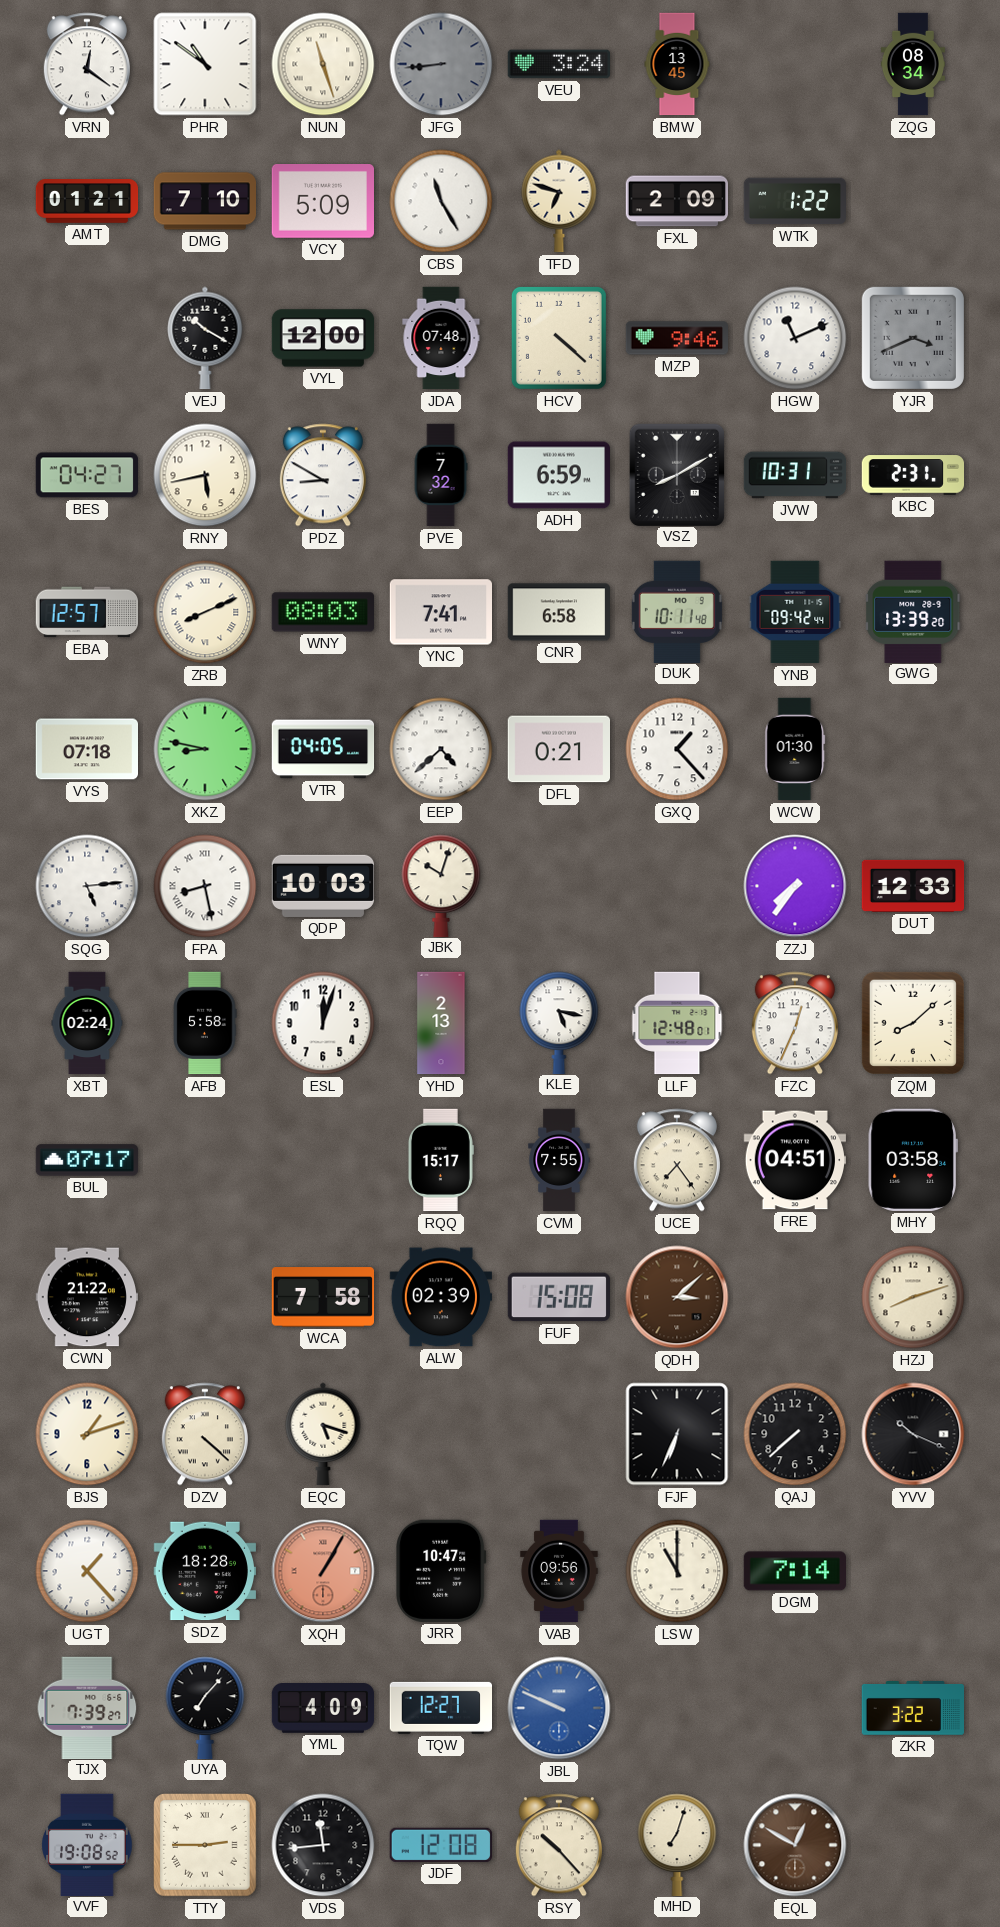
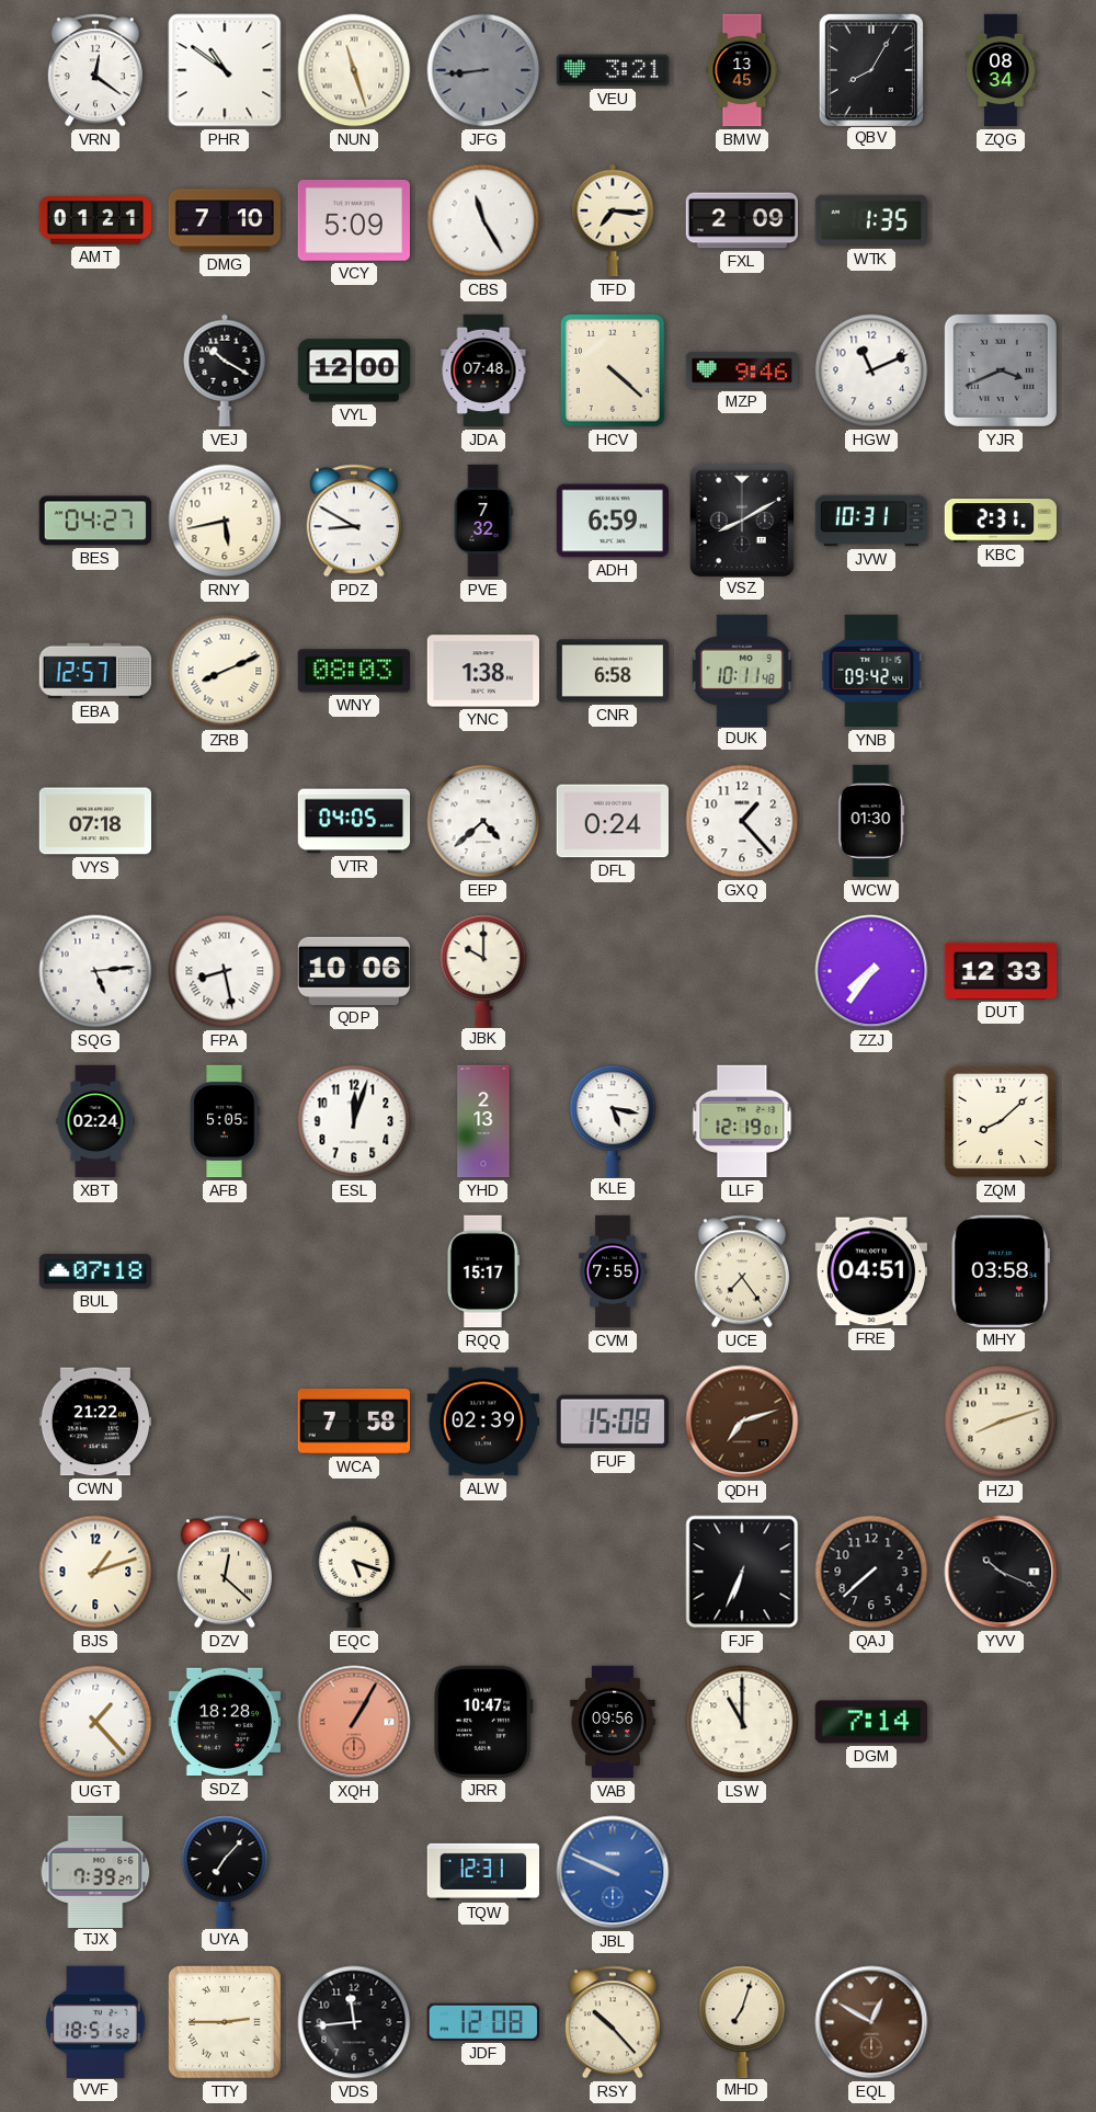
VEU: 3:24 -> 3:21
QBV: none -> 8:05
TFD: 6:48 -> 7:16
WTK: 1:22 -> 1:35
YNC: 7:41 -> 1:38
GWG: 13:39 -> none
XKZ: 8:47 -> none
DFL: 0:21 -> 0:24
QDP: 10:03 -> 10:06
JBK: 10:03 -> 10:00
AFB: 5:58 -> 5:05
LLF: 12:48 -> 12:19
FZC: 12:34 -> none
BUL: 07:17 -> 07:18
QDH: 3:08 -> 7:12
DZV: 4:22 -> 12:22
YML: 4:09 -> none
TQW: 12:27 -> 12:31
ZKR: 3:22 -> none
VVF: 19:08 -> 18:51
